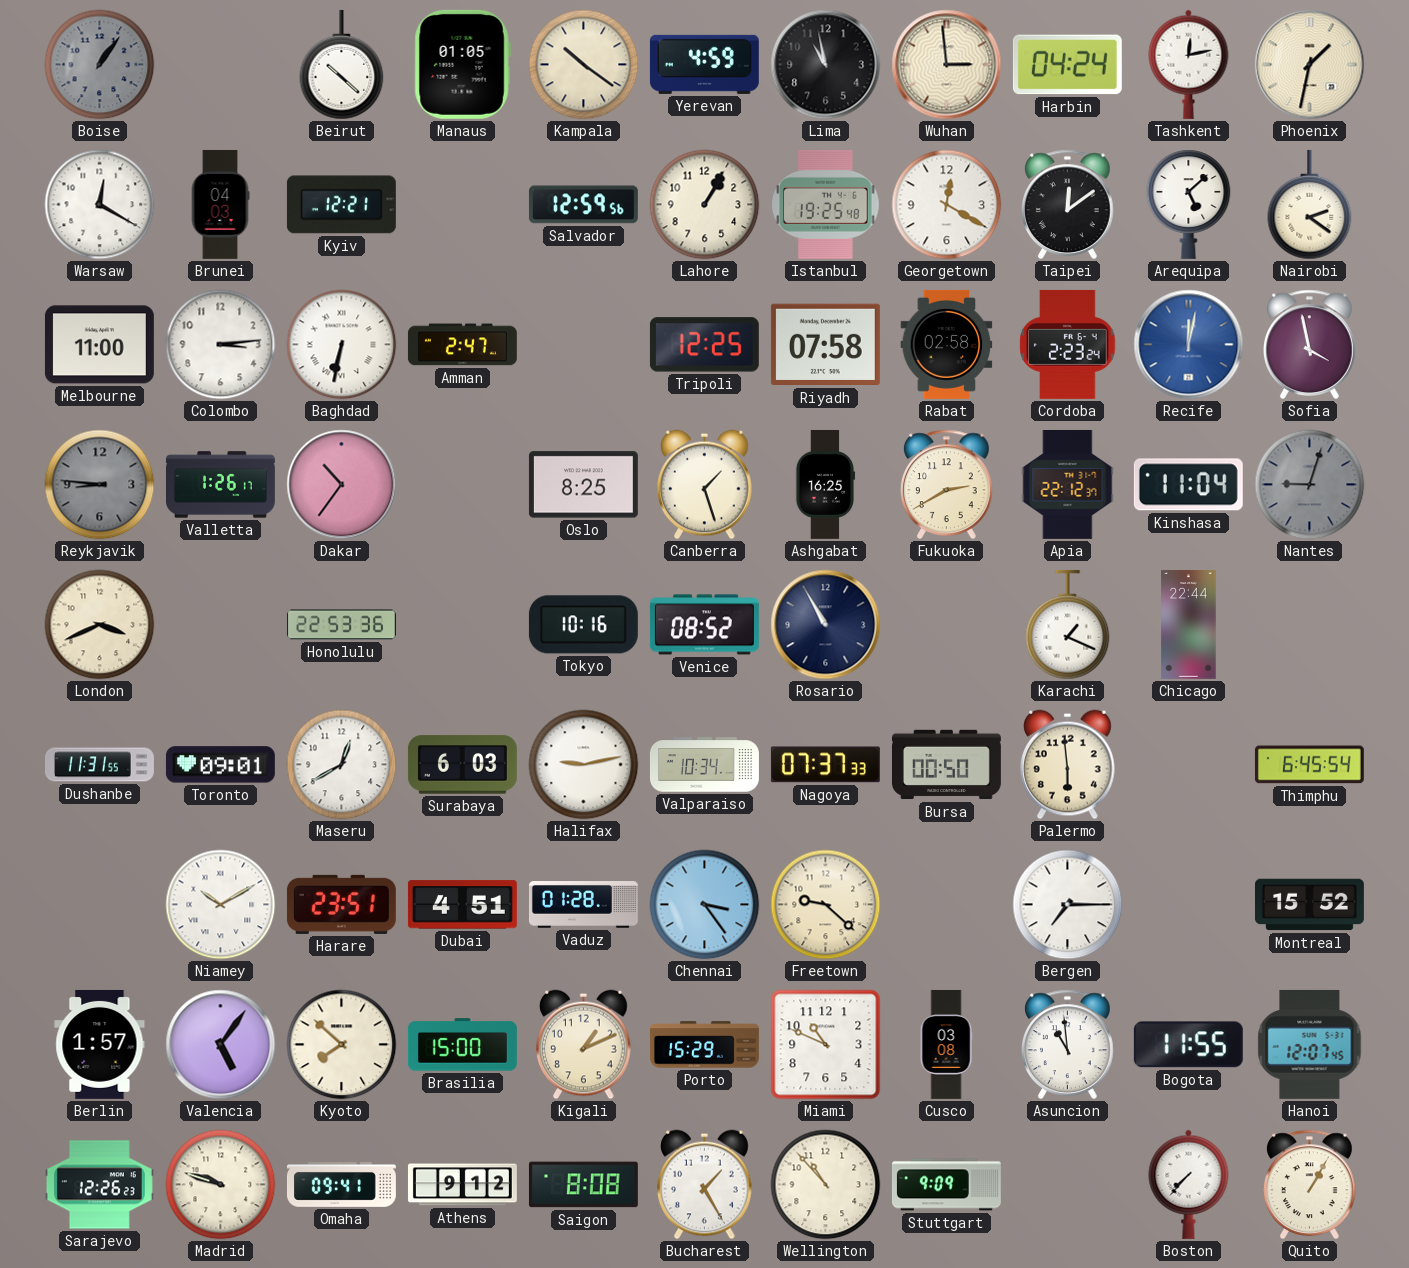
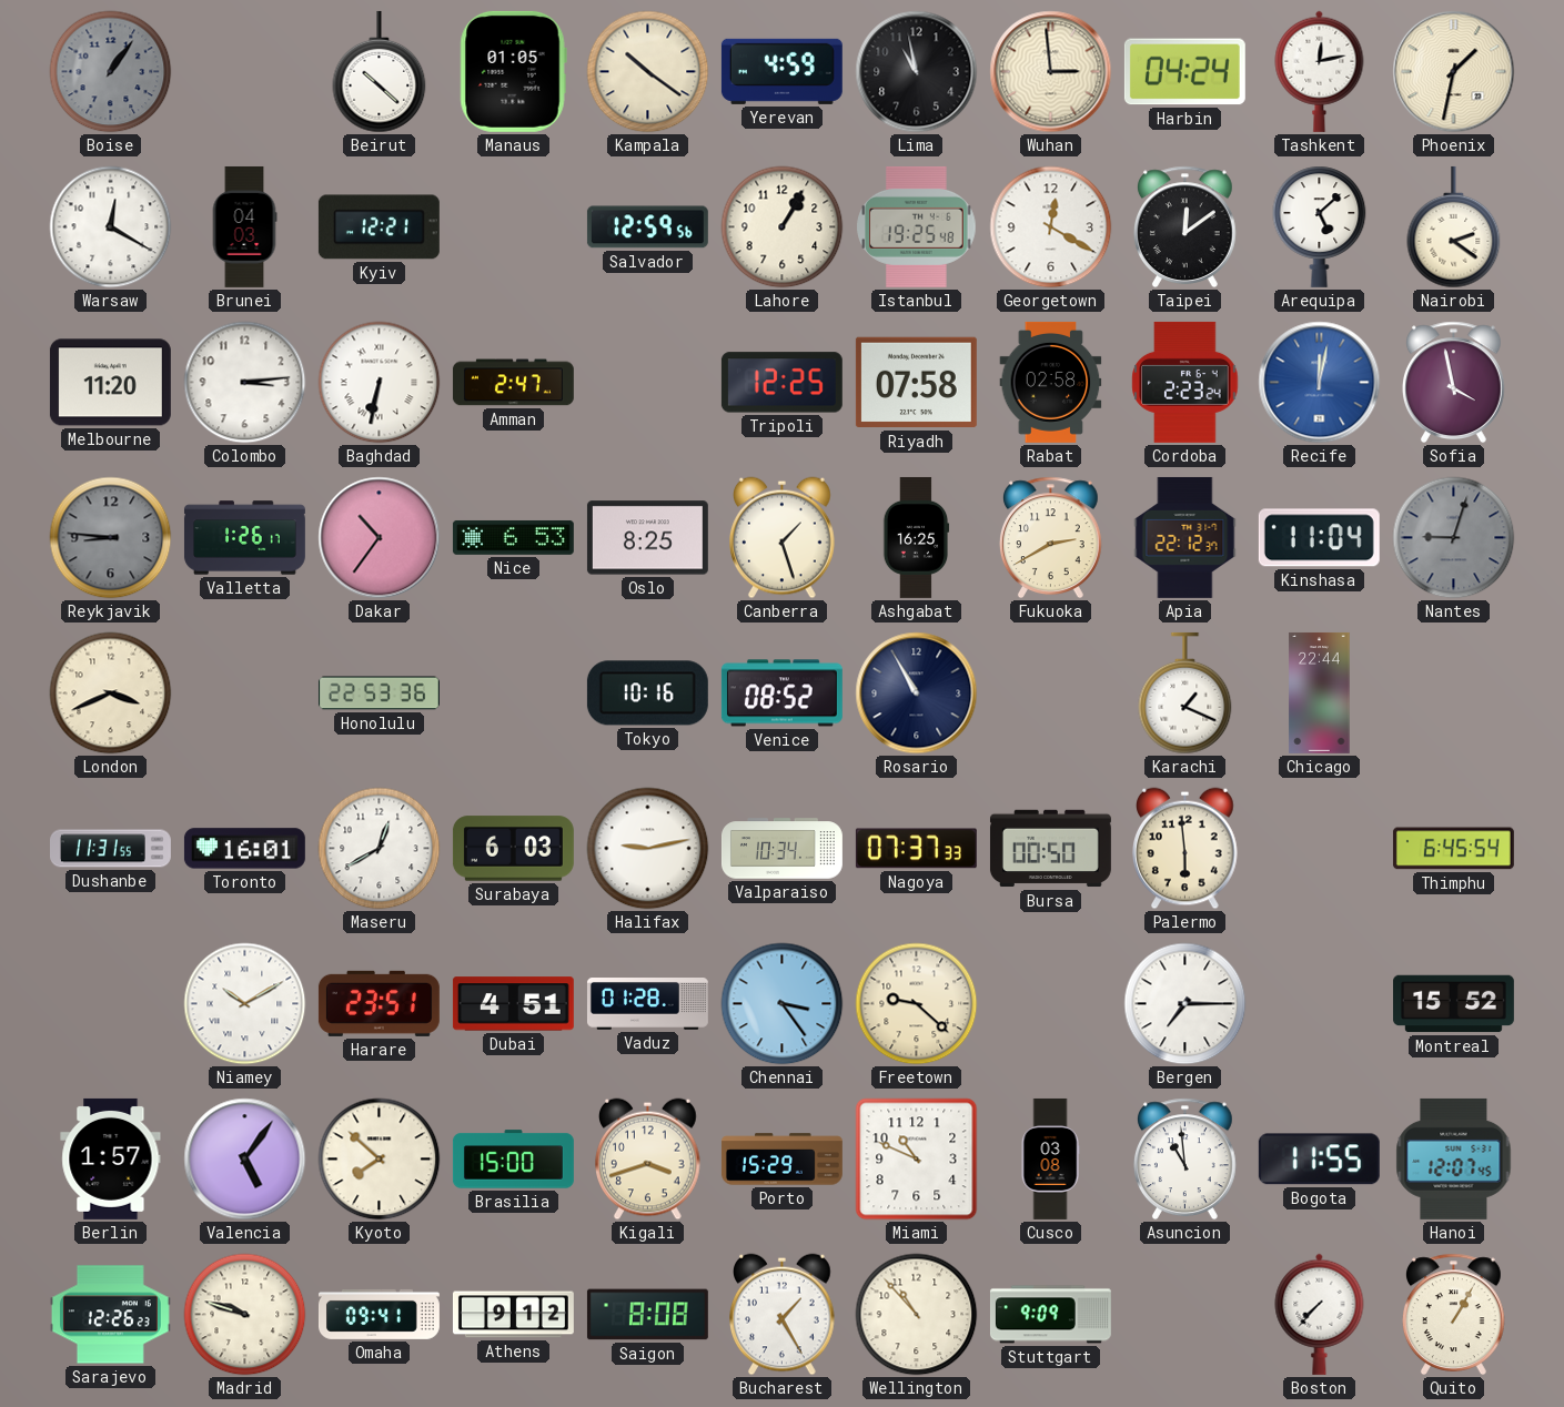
Melbourne: 11:00 -> 11:20
Nice: none -> 6:53
Toronto: 09:01 -> 16:01
Kigali: 1:11 -> 3:42
